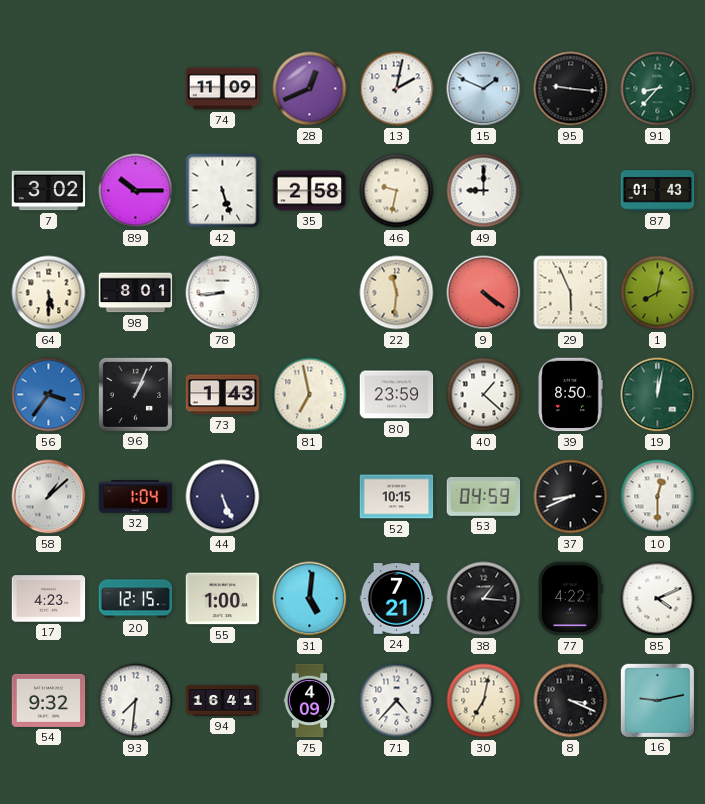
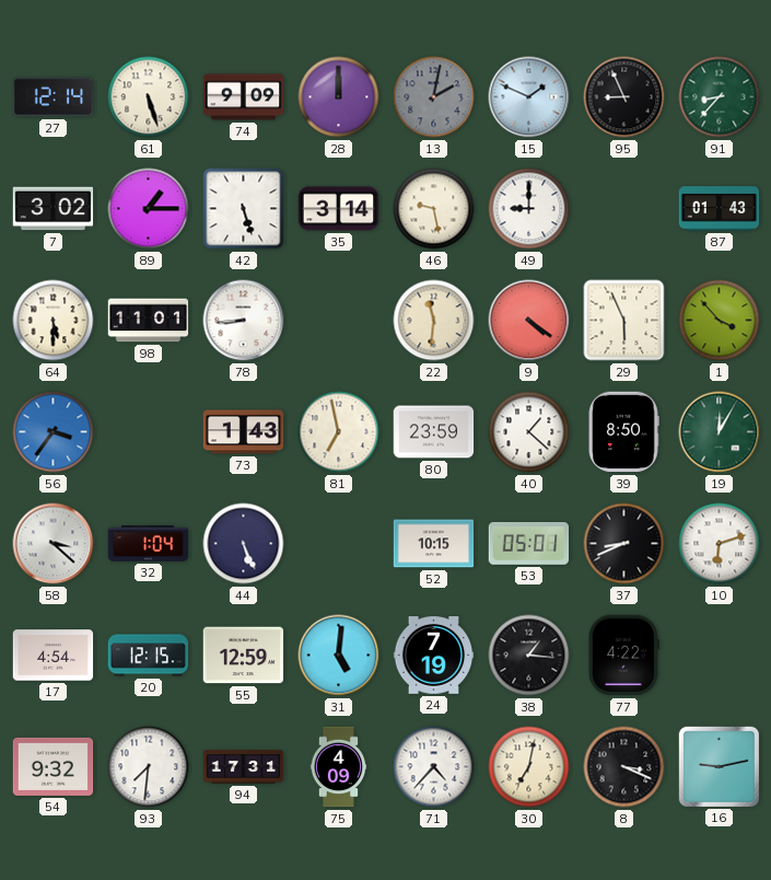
27: none -> 12:14
61: none -> 5:27
74: 11:09 -> 9:09
28: 12:41 -> 12:00
13 dial: white -> grey
95: 9:16 -> 8:56
89: 10:15 -> 1:15
35: 2:58 -> 3:14
46: 9:32 -> 9:28
98: 8:01 -> 11:01
1: 8:02 -> 3:53
96: 1:04 -> none
19: 12:02 -> 12:05
58: 1:08 -> 3:22
53: 04:59 -> 05:01
10: 12:30 -> 6:12
17: 4:23 -> 4:54
55: 1:00 -> 12:59
24: 7:21 -> 7:19
85: 4:11 -> none
94: 16:41 -> 17:31
